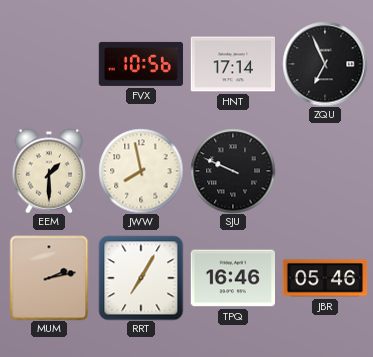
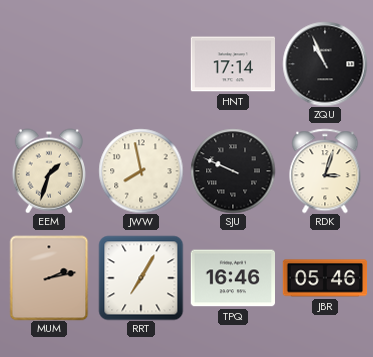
FVX: 10:56 -> none
ZQU: 6:56 -> 10:56
EEM: 1:30 -> 1:33
RDK: none -> 3:03
